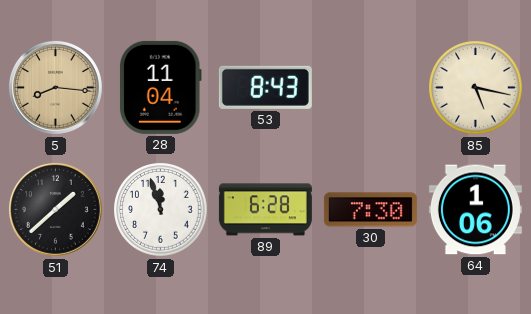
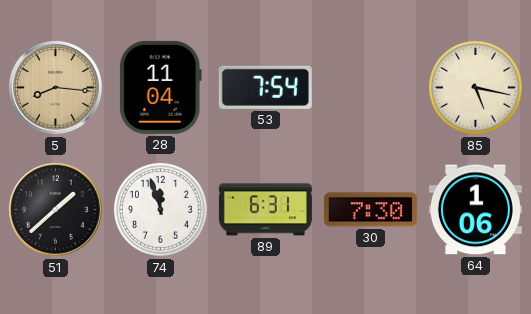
53: 8:43 -> 7:54
89: 6:28 -> 6:31
